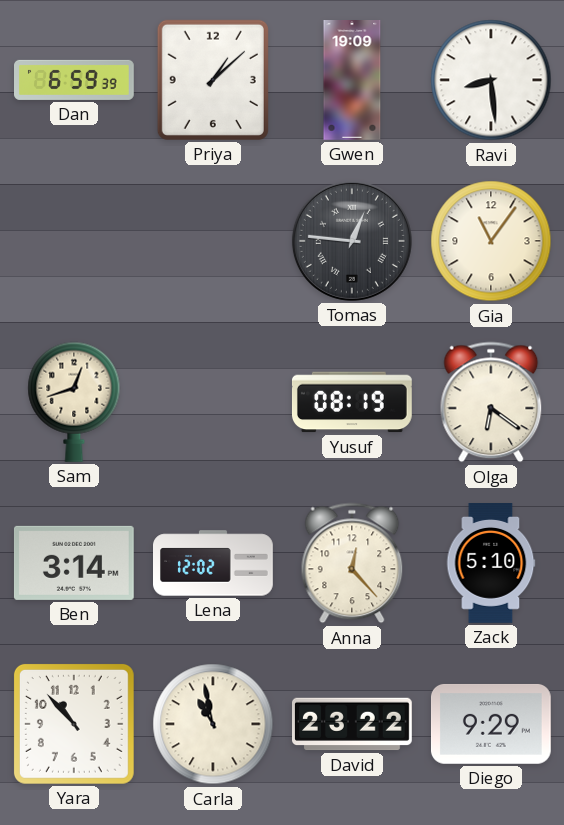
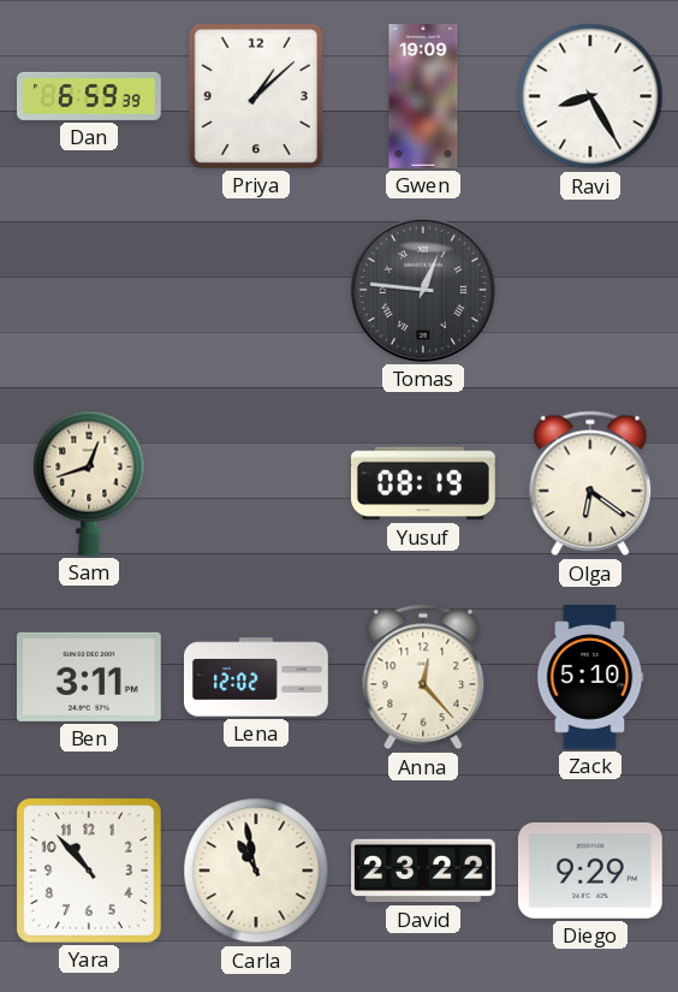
Ravi: 8:29 -> 8:25
Gia: 11:06 -> none
Ben: 3:14 -> 3:11
